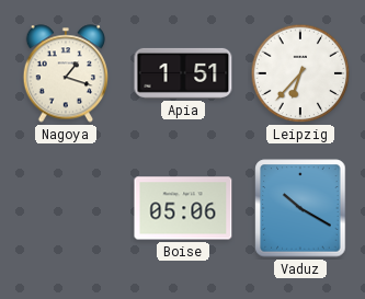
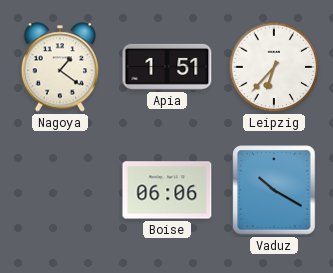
Nagoya: 1:18 -> 1:21
Boise: 05:06 -> 06:06
